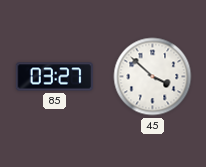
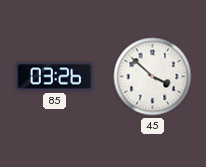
85: 03:27 -> 03:26
